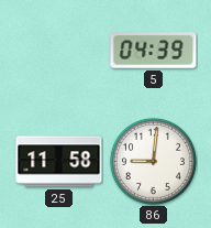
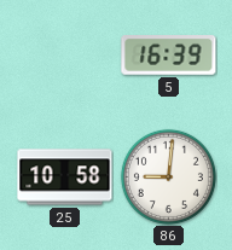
5: 04:39 -> 16:39
25: 11:58 -> 10:58
